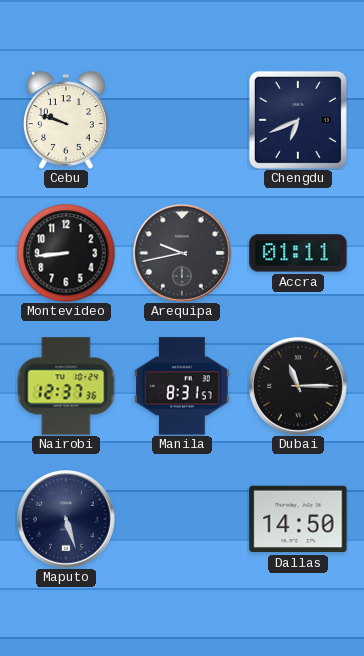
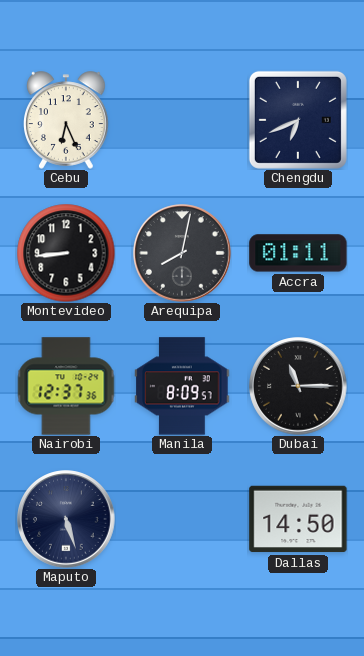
Cebu: 9:48 -> 6:26
Arequipa: 9:43 -> 8:02
Manila: 8:31 -> 8:09
